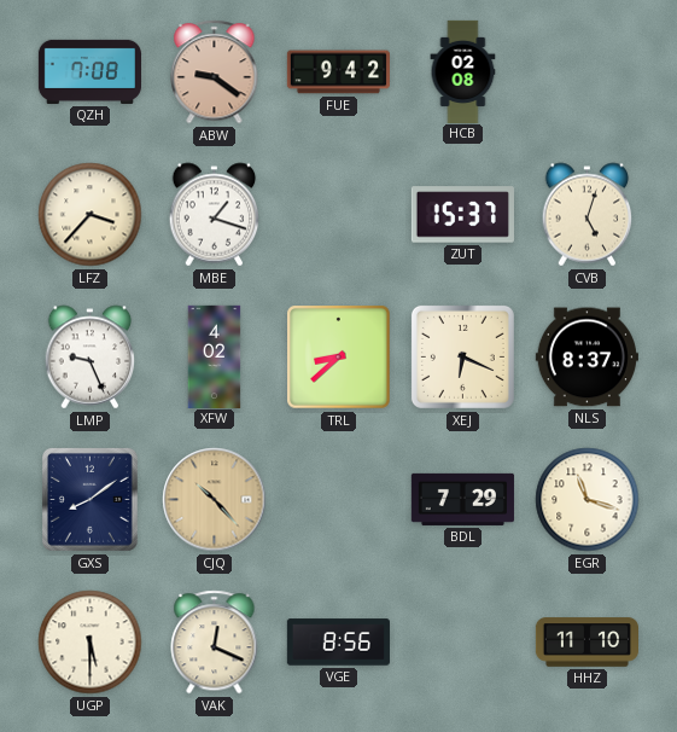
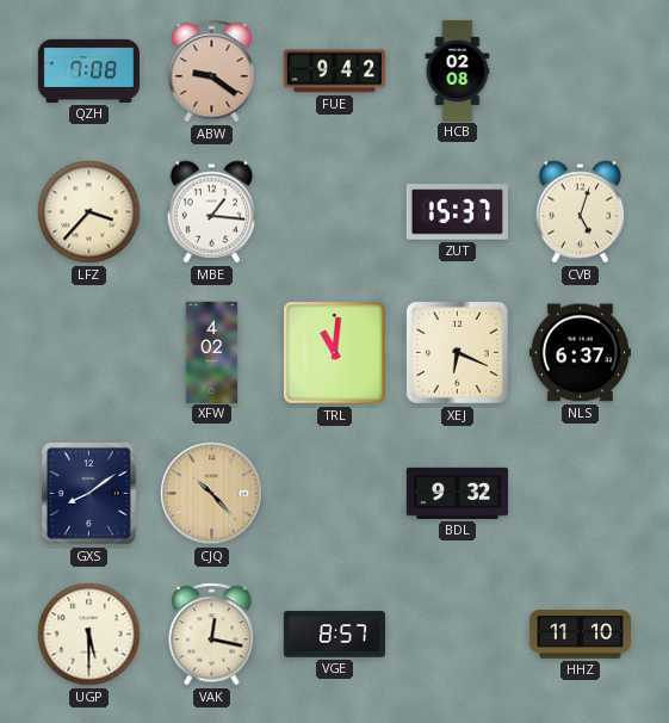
MBE: 1:18 -> 1:16
LMP: 9:26 -> none
TRL: 8:38 -> 11:01
NLS: 8:37 -> 6:37
BDL: 7:29 -> 9:32
EGR: 11:18 -> none
VAK: 12:19 -> 12:17
VGE: 8:56 -> 8:57
